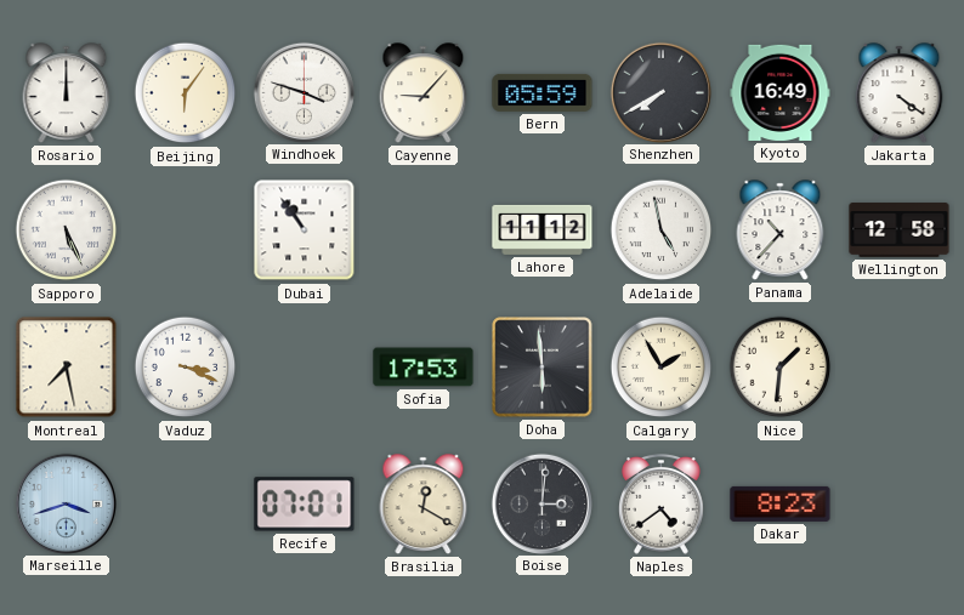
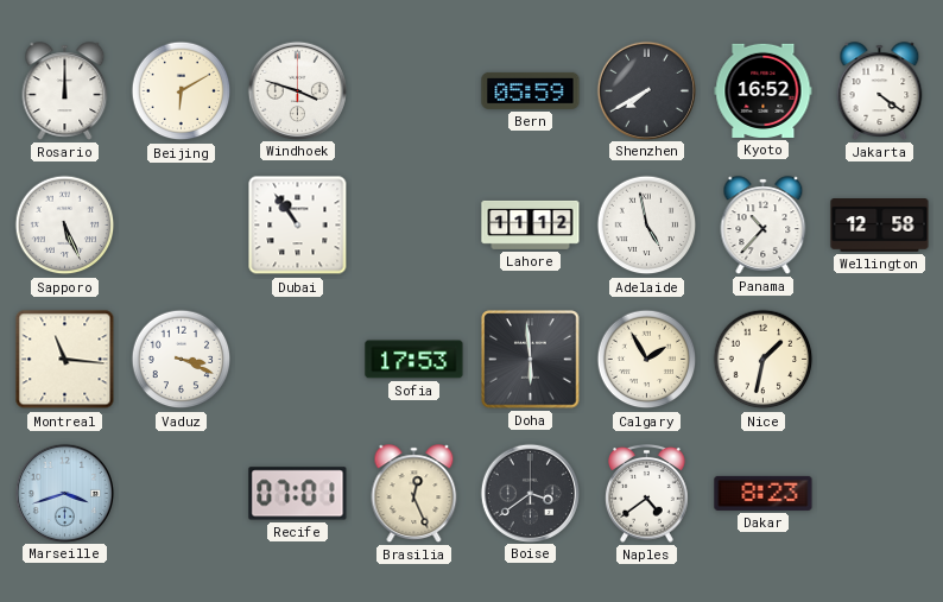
Beijing: 6:06 -> 6:10
Cayenne: 9:07 -> none
Kyoto: 16:49 -> 16:52
Montreal: 7:28 -> 11:16
Nice: 1:31 -> 1:32
Brasilia: 12:20 -> 12:26
Boise: 3:01 -> 3:39
